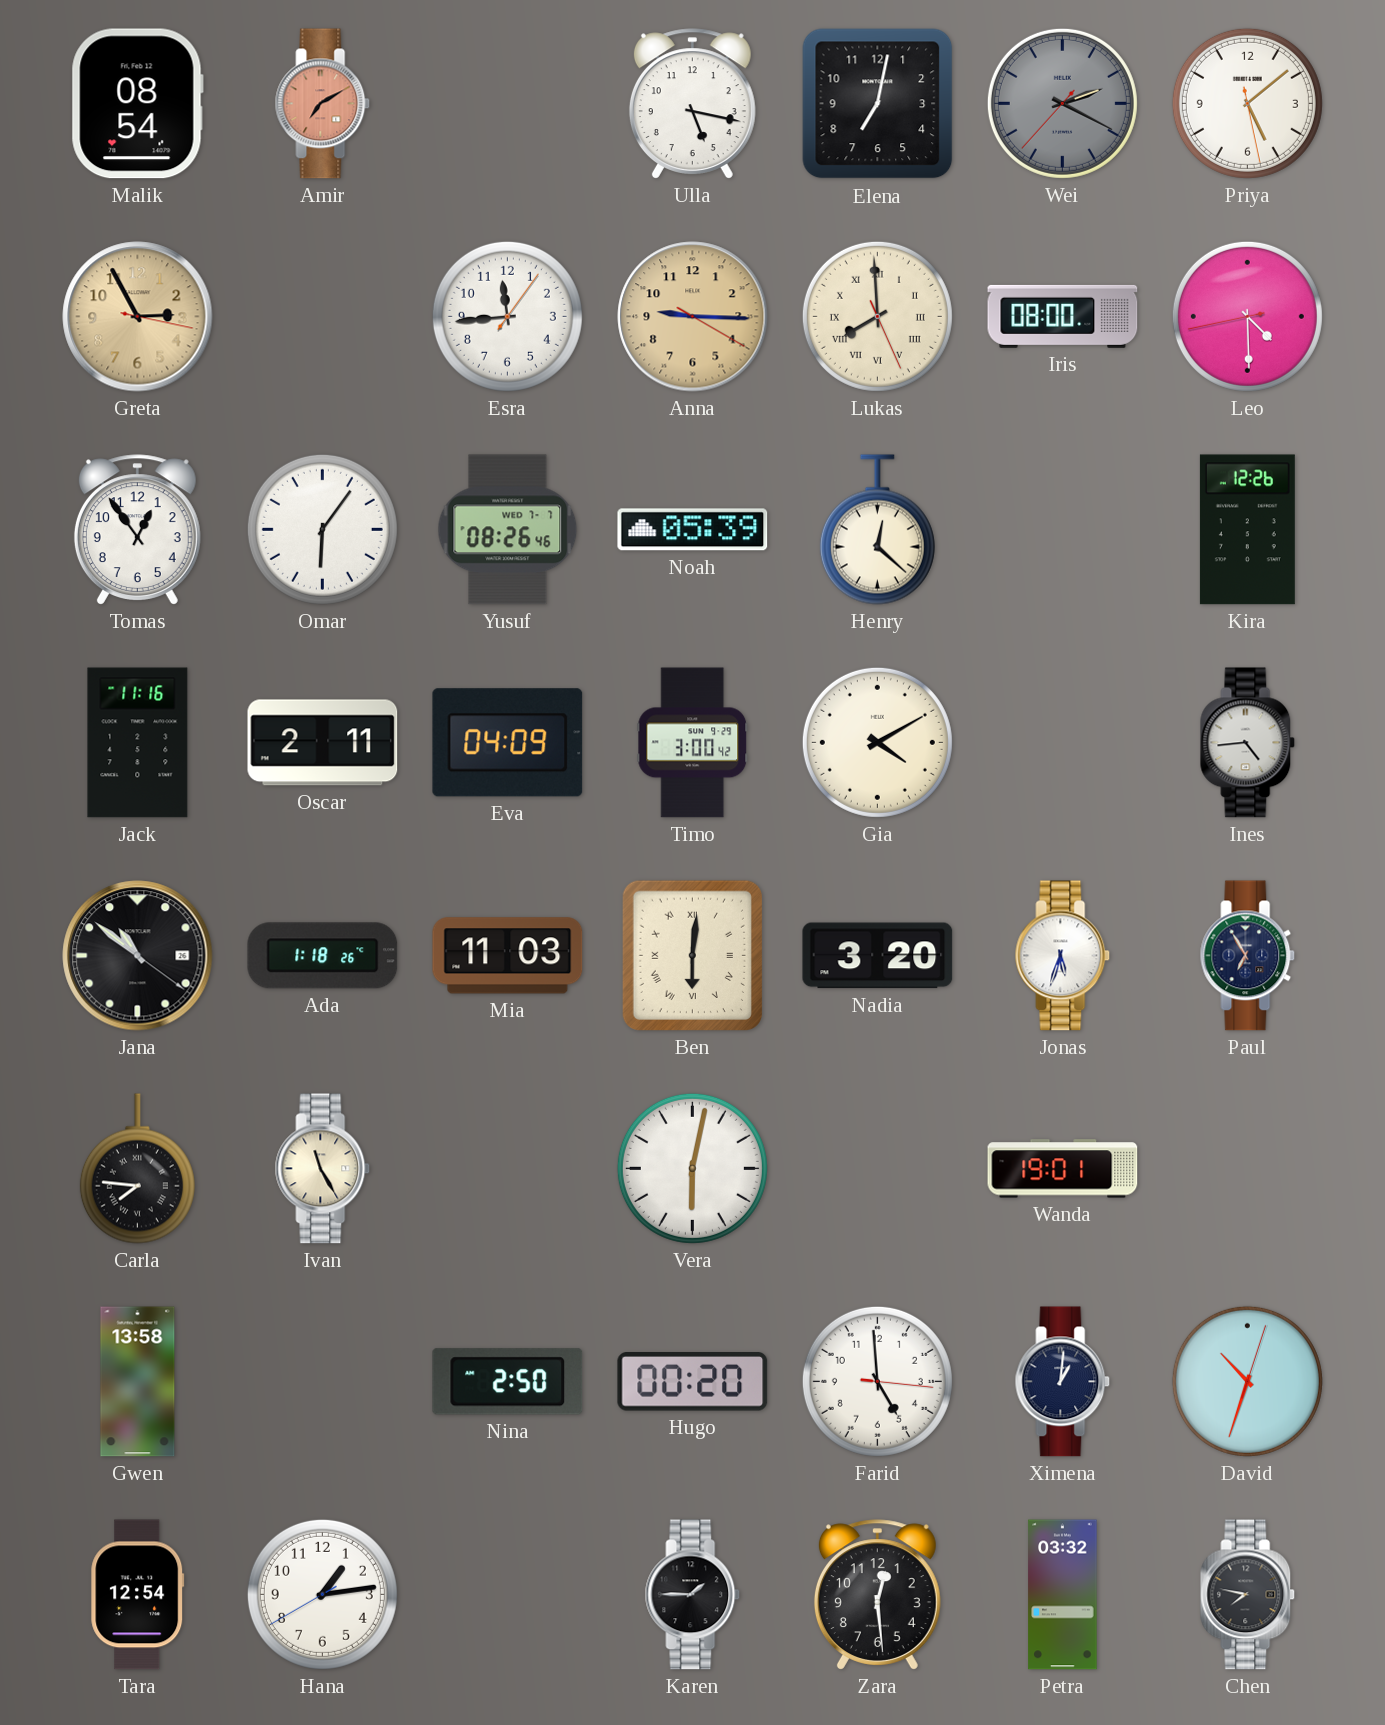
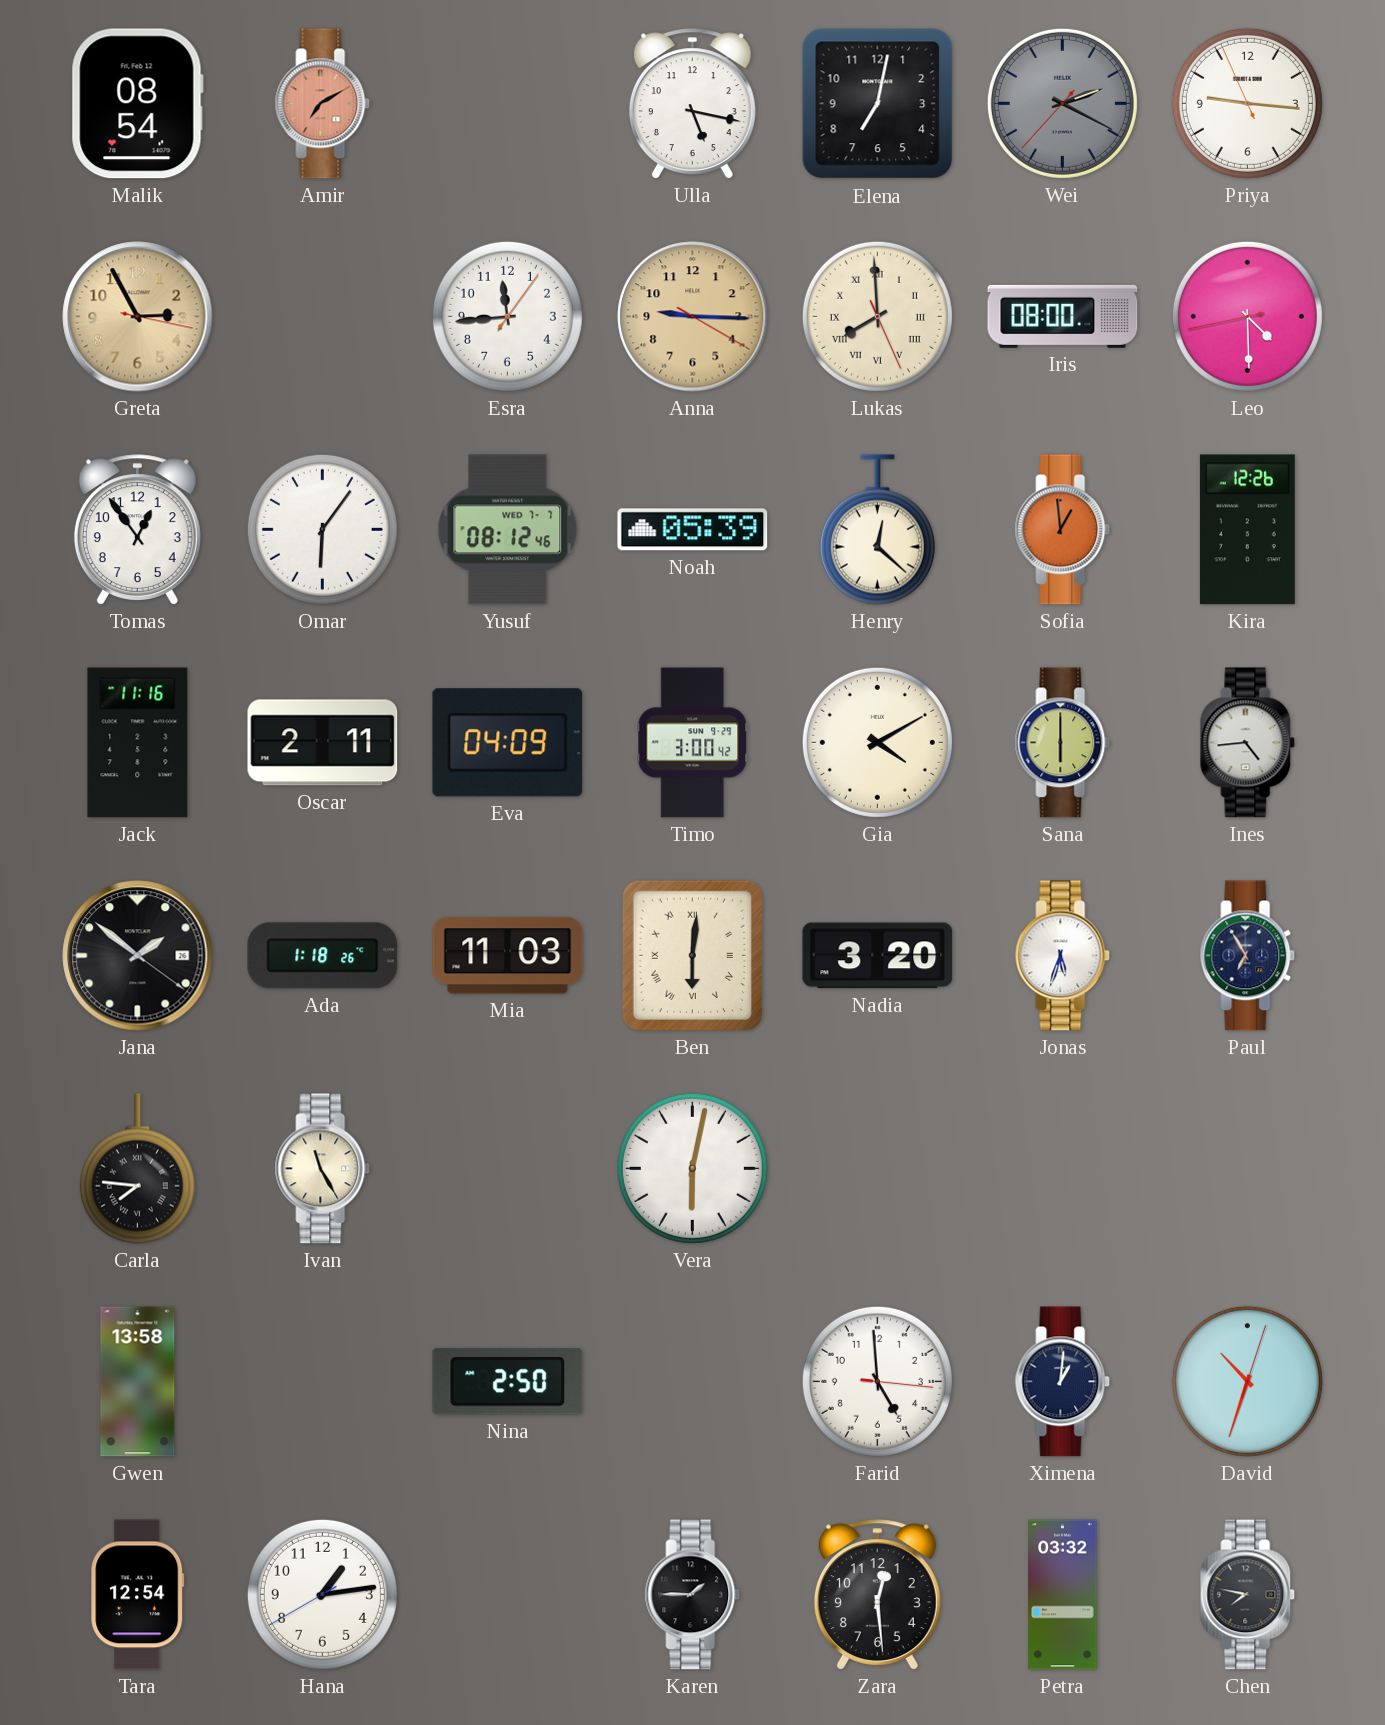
Priya: 5:08 -> 9:15
Yusuf: 08:26 -> 08:12
Sofia: none -> 12:59
Sana: none -> 6:00
Jana: 10:51 -> 1:51
Wanda: 19:01 -> none
Hugo: 00:20 -> none
